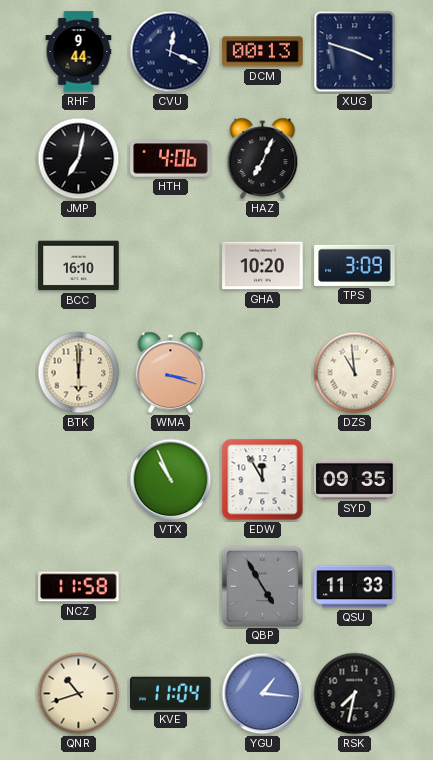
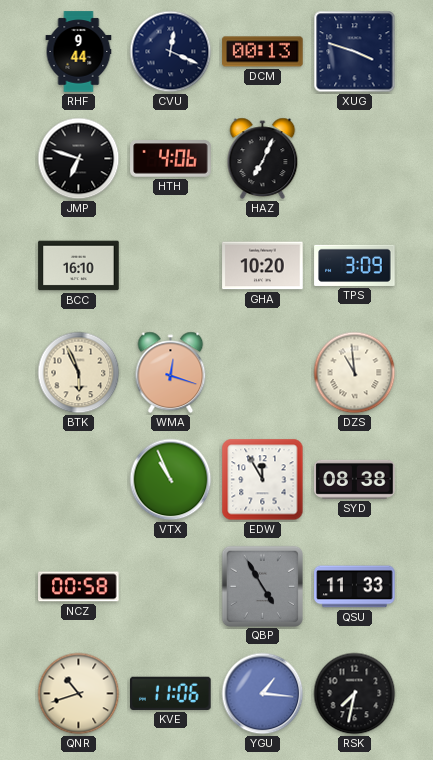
JMP: 7:02 -> 6:48
BTK: 6:00 -> 5:56
WMA: 3:18 -> 12:18
SYD: 09:35 -> 08:38
NCZ: 11:58 -> 00:58
KVE: 11:04 -> 11:06
